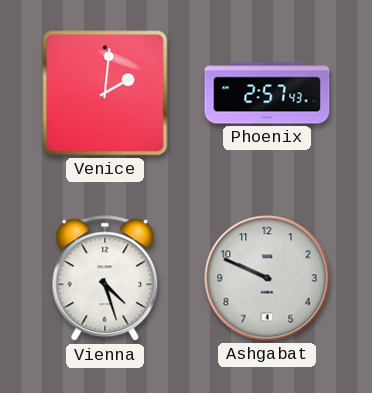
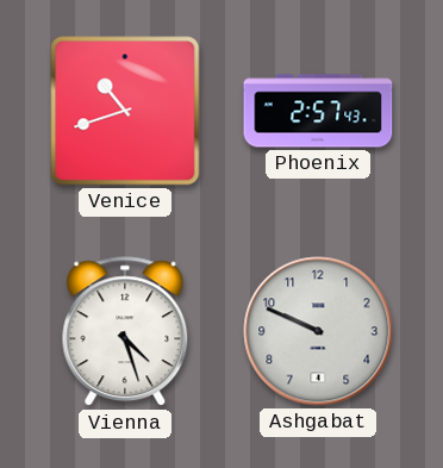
Venice: 2:01 -> 10:42
